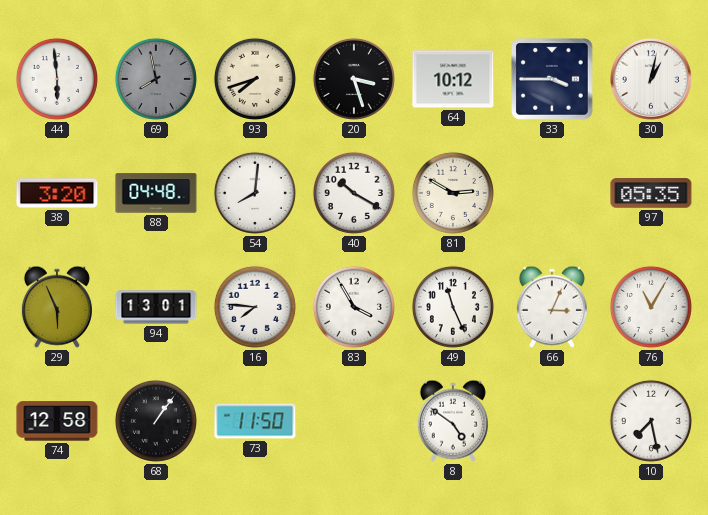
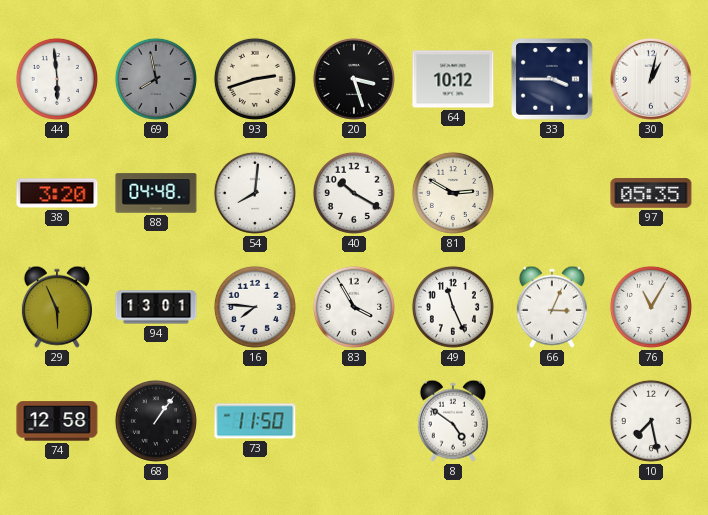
93: 7:42 -> 2:42
